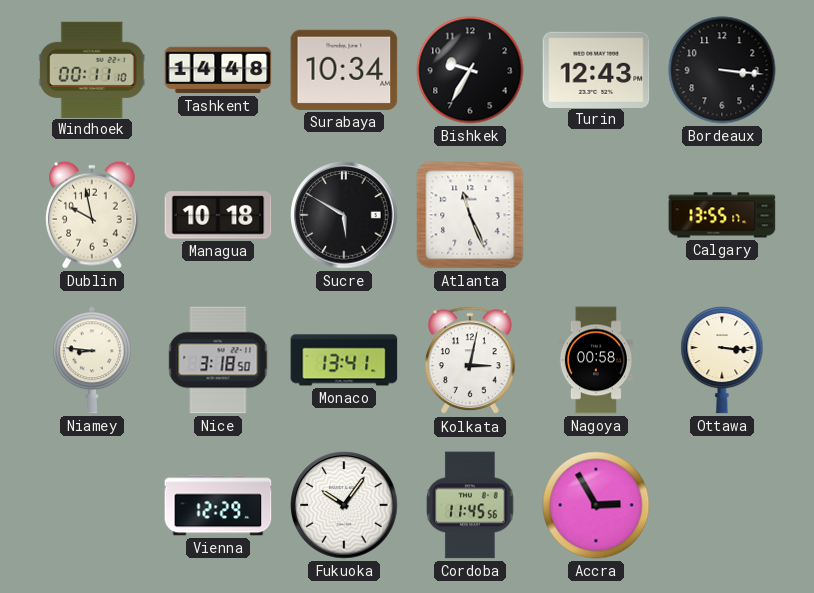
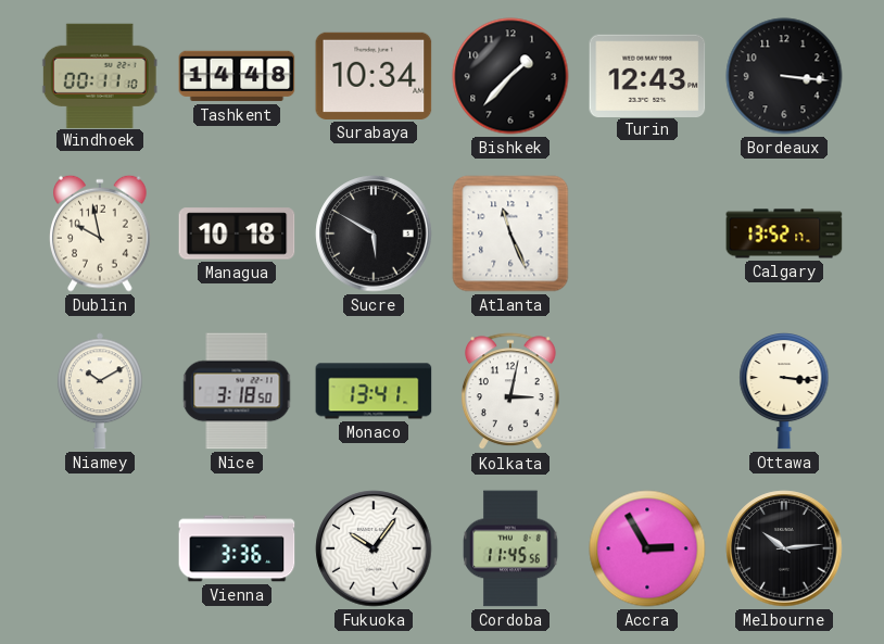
Bishkek: 9:35 -> 1:37
Calgary: 13:55 -> 13:52
Niamey: 8:46 -> 10:10
Nagoya: 00:58 -> none
Vienna: 12:29 -> 3:36
Melbourne: none -> 10:14
